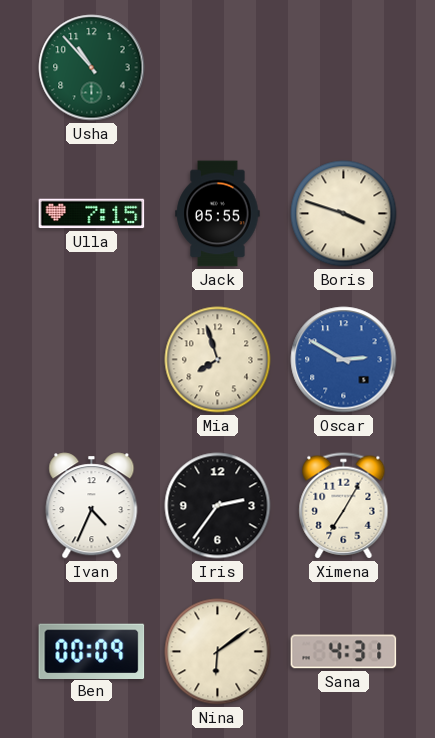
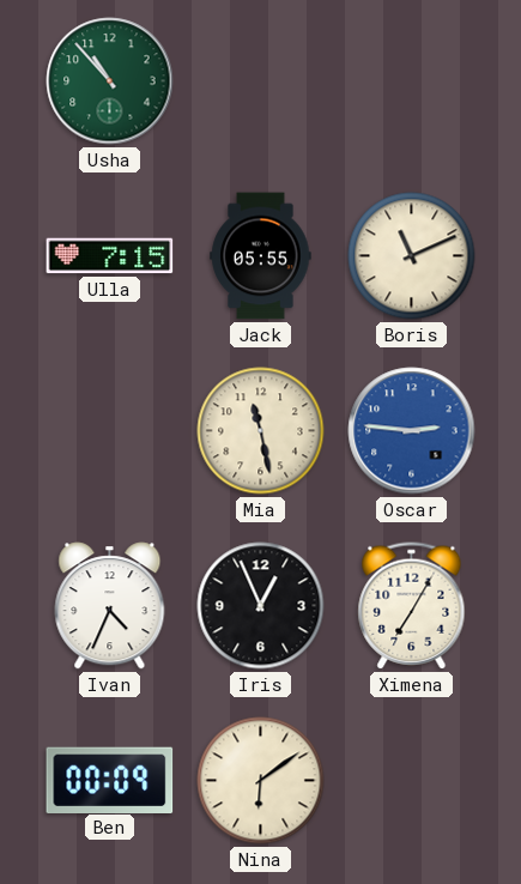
Boris: 3:48 -> 11:11
Mia: 7:57 -> 11:28
Oscar: 2:50 -> 2:46
Iris: 2:36 -> 12:56
Sana: 4:31 -> none
